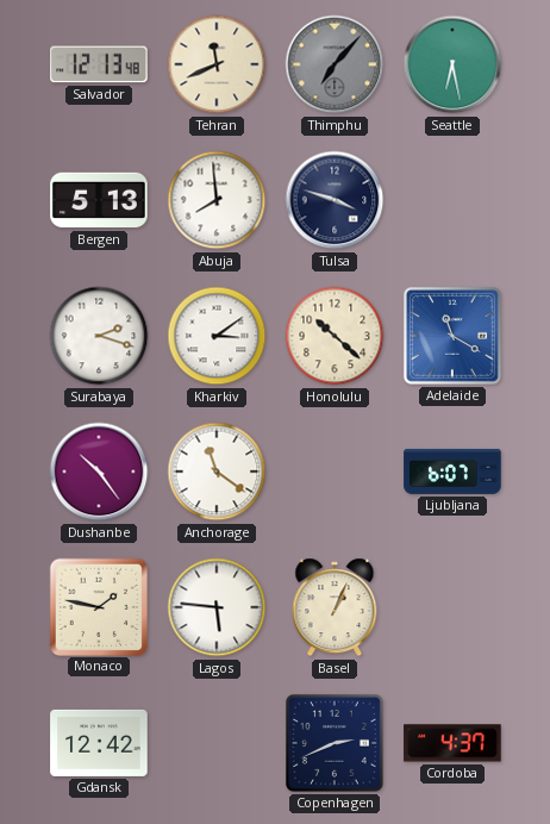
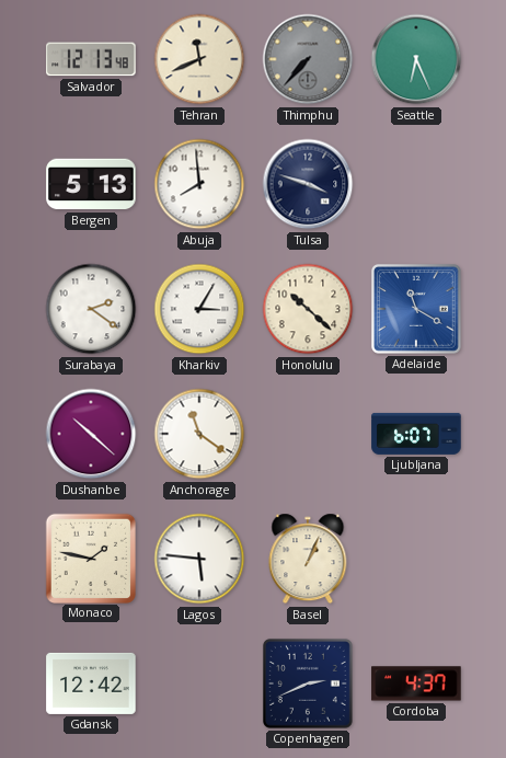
Thimphu: 7:07 -> 7:37
Seattle: 6:28 -> 6:26
Surabaya: 2:18 -> 2:21
Kharkiv: 3:09 -> 3:05
Dushanbe: 10:24 -> 10:22
